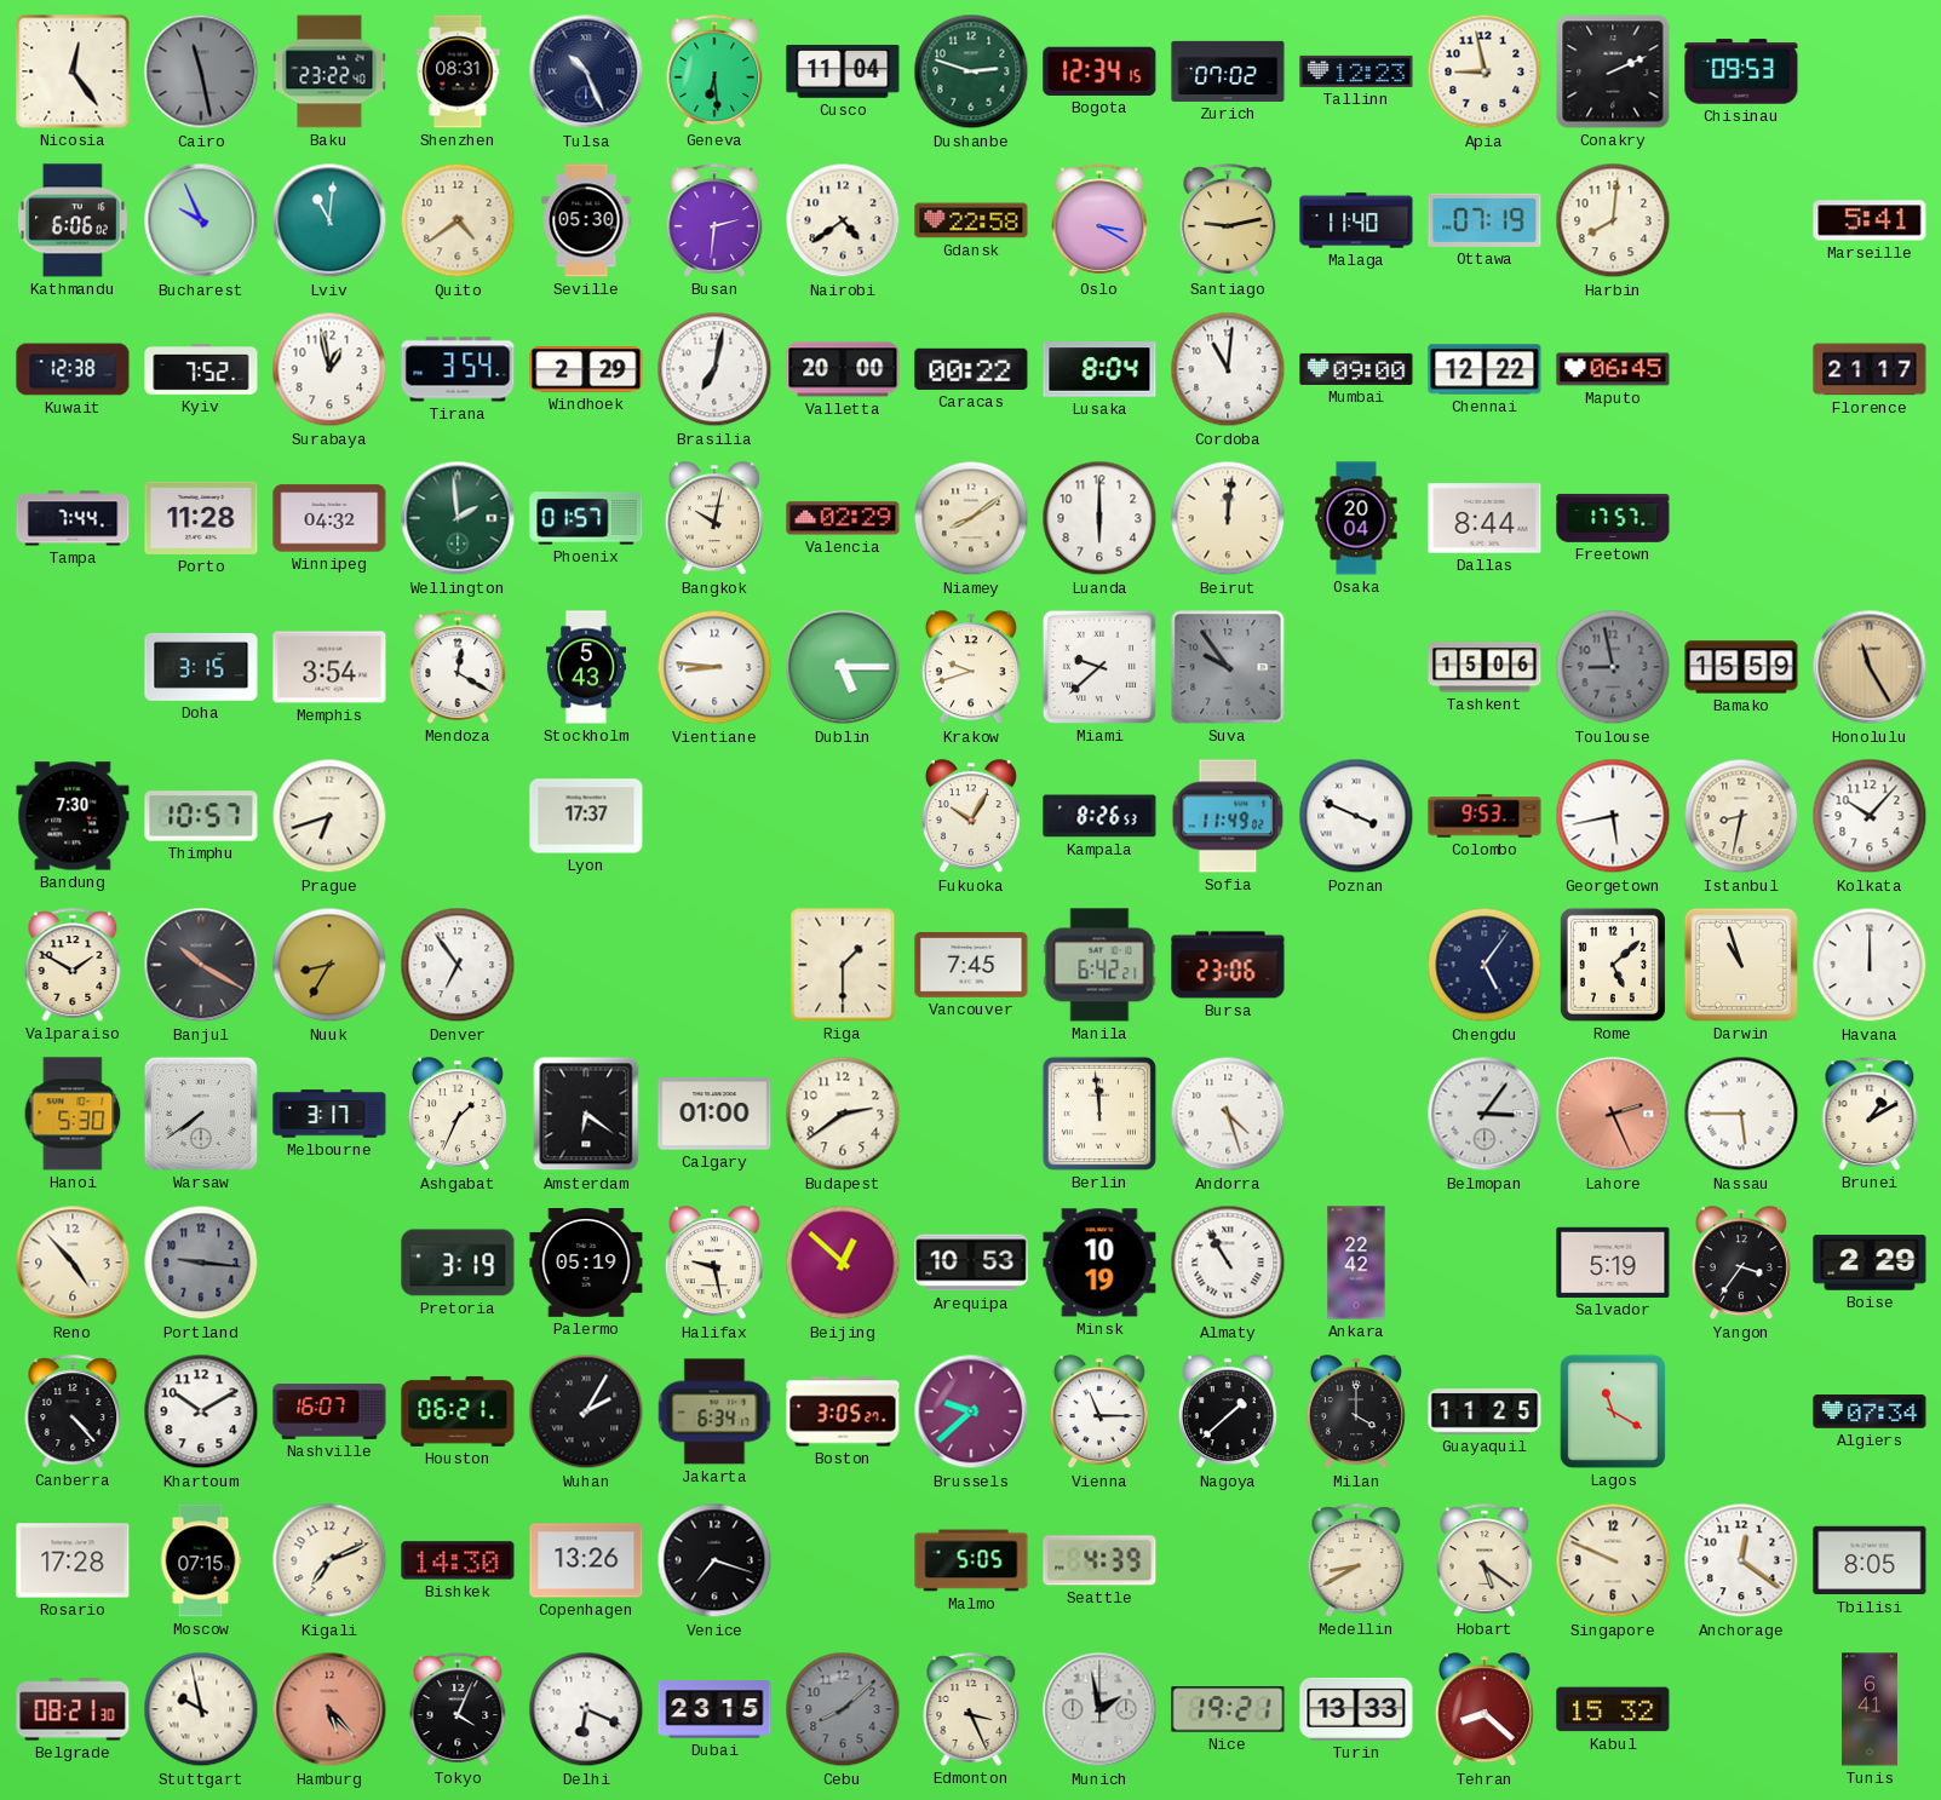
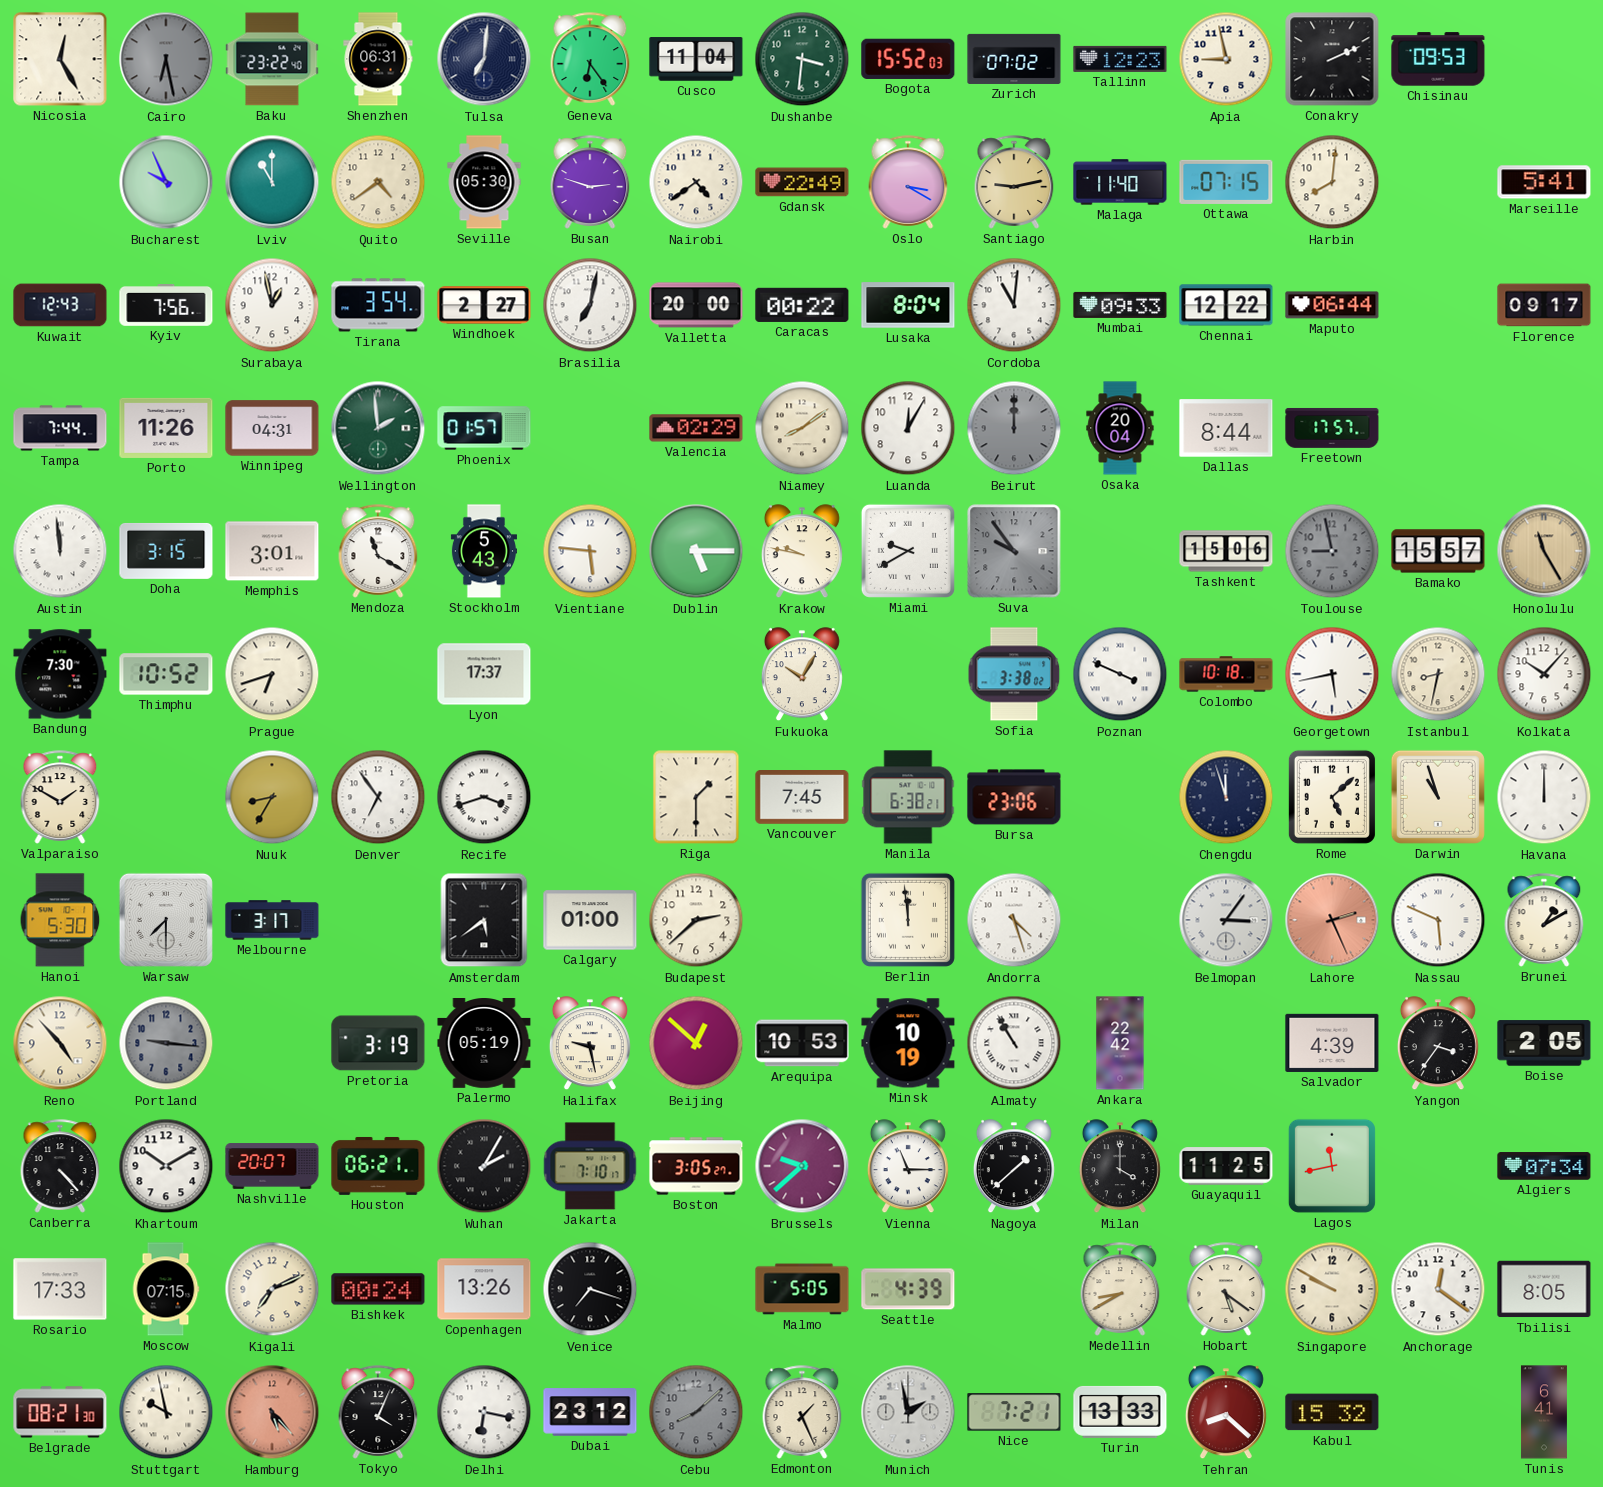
Nicosia: 12:24 -> 12:25
Cairo: 11:28 -> 6:28
Shenzhen: 08:31 -> 06:31
Tulsa: 10:26 -> 7:01
Geneva: 6:29 -> 6:24
Dushanbe: 2:48 -> 3:31
Bogota: 12:34 -> 15:52
Kathmandu: 6:06 -> none
Lviv: 11:01 -> 11:00
Busan: 2:31 -> 2:48
Gdansk: 22:58 -> 22:49
Ottawa: 07:19 -> 07:15
Kuwait: 12:38 -> 12:43
Kyiv: 7:52 -> 7:56
Windhoek: 2:29 -> 2:27
Mumbai: 09:00 -> 09:33
Maputo: 06:45 -> 06:44
Florence: 21:17 -> 09:17
Porto: 11:28 -> 11:26
Winnipeg: 04:32 -> 04:31
Bangkok: 10:02 -> none
Luanda: 6:00 -> 12:05
Beirut: 12:01 -> 12:00
Beirut dial: cream -> grey
Austin: none -> 11:59
Memphis: 3:54 -> 3:01
Mendoza: 12:20 -> 11:20
Vientiane: 8:46 -> 5:46
Krakow: 9:42 -> 9:47
Miami: 9:38 -> 9:40
Bamako: 15:59 -> 15:57
Thimphu: 10:57 -> 10:52
Kampala: 8:26 -> none
Sofia: 11:49 -> 3:38
Colombo: 9:53 -> 10:18
Banjul: 10:20 -> none
Recife: none -> 3:42
Manila: 6:42 -> 6:38
Chengdu: 5:06 -> 11:57
Warsaw: 7:39 -> 7:30
Ashgabat: 1:34 -> none
Amsterdam: 6:21 -> 5:39
Budapest: 2:39 -> 2:38
Nassau: 5:45 -> 5:49
Salvador: 5:19 -> 4:39
Boise: 2:29 -> 2:05
Nashville: 16:07 -> 20:07
Jakarta: 6:34 -> 7:10
Lagos: 11:20 -> 11:43
Rosario: 17:28 -> 17:33
Bishkek: 14:30 -> 00:24
Singapore: 9:49 -> 9:50
Delhi: 6:19 -> 6:17
Dubai: 23:15 -> 23:12
Edmonton: 3:26 -> 1:26
Nice: 19:21 -> 7:21
